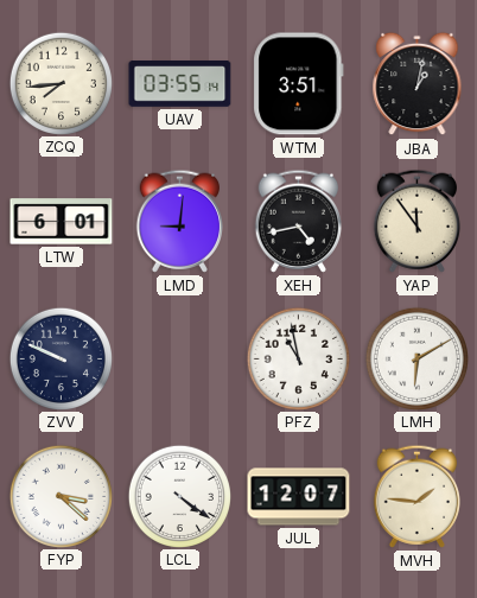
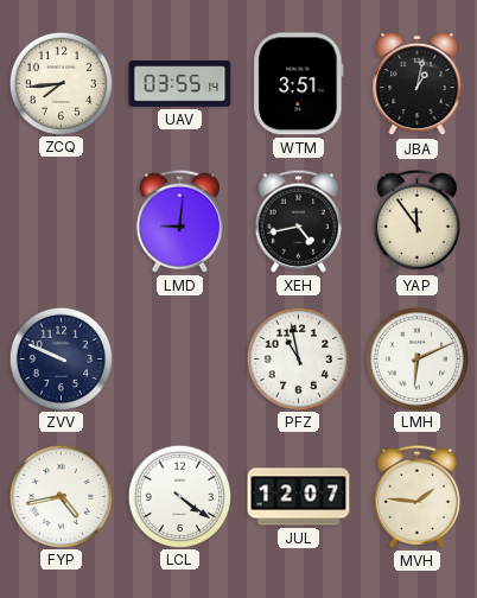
LTW: 6:01 -> none
LMH: 6:10 -> 6:11
FYP: 3:22 -> 4:43
